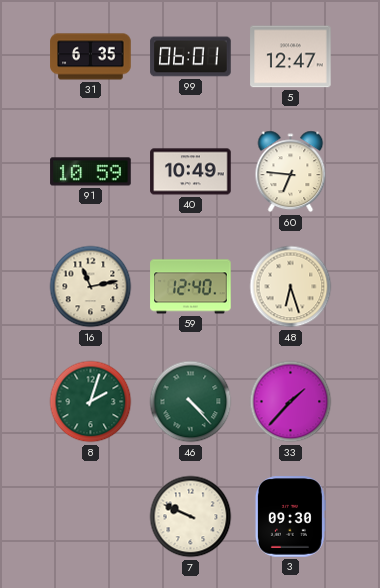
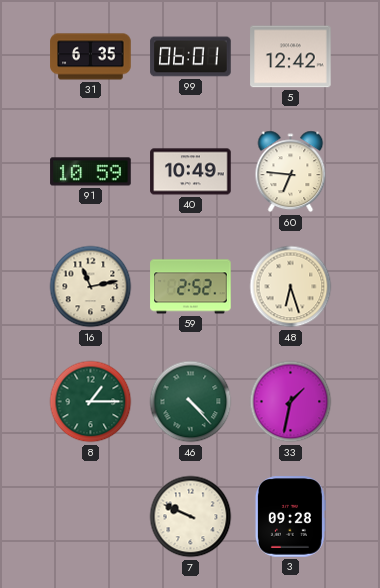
5: 12:47 -> 12:42
59: 12:40 -> 2:52
8: 2:03 -> 1:15
33: 1:37 -> 1:32
3: 09:30 -> 09:28
